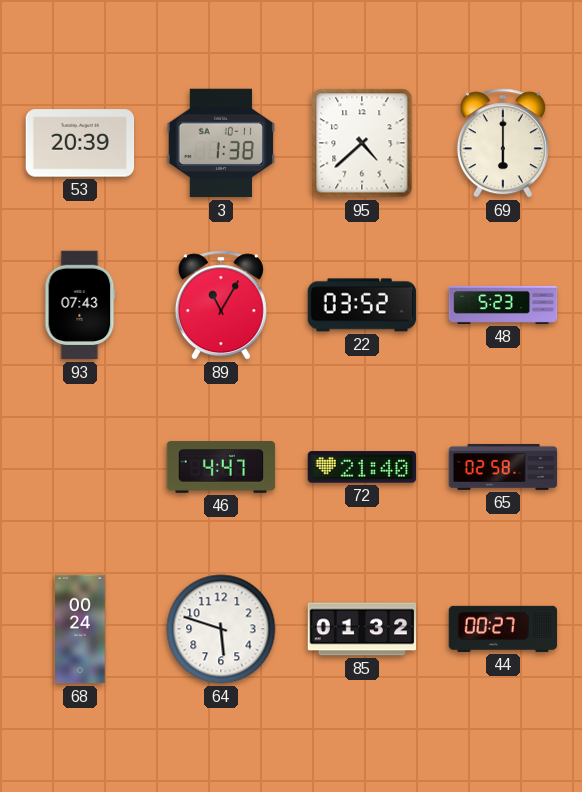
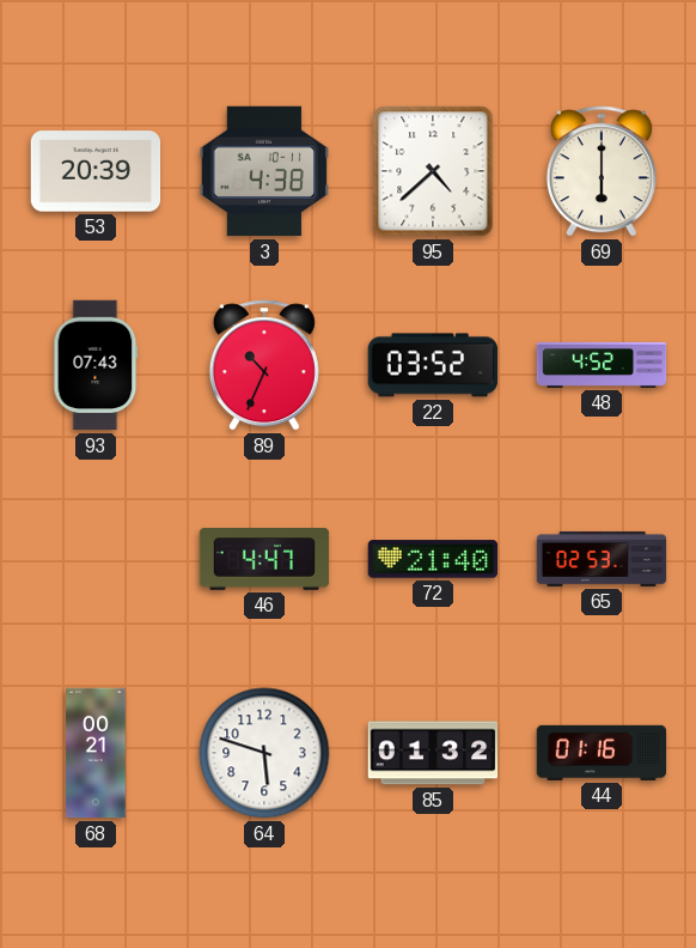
3: 1:38 -> 4:38
89: 11:05 -> 10:34
48: 5:23 -> 4:52
65: 02:58 -> 02:53
68: 00:24 -> 00:21
44: 00:27 -> 01:16
